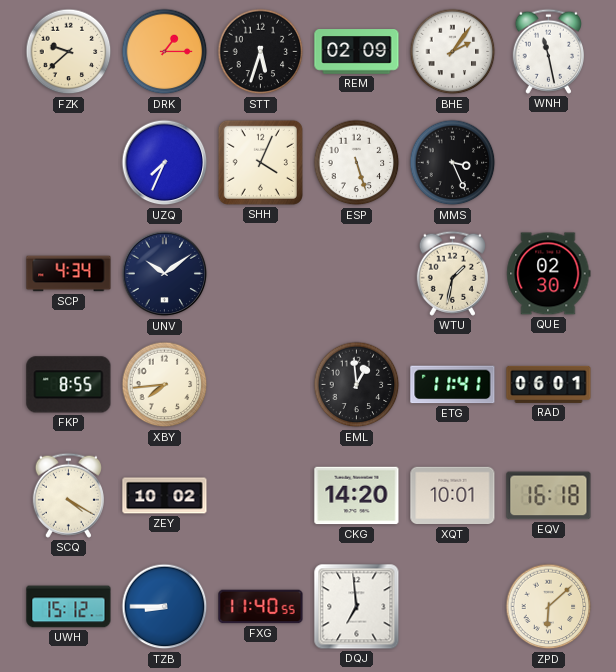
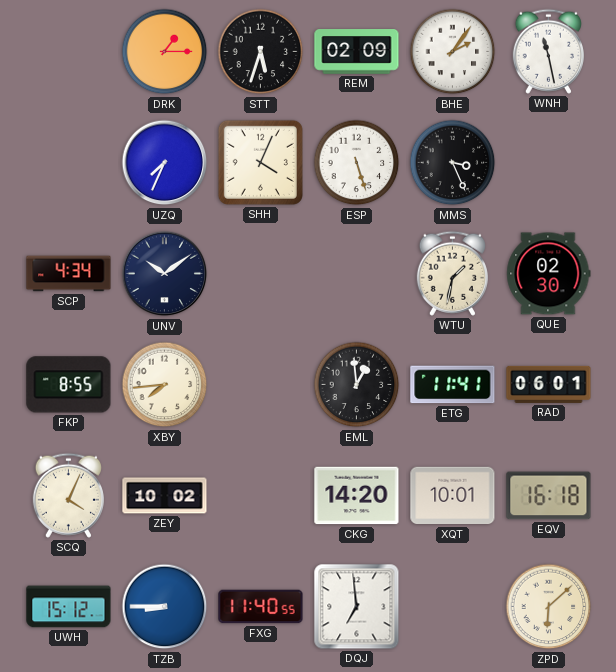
FZK: 9:38 -> none
SCQ: 4:20 -> 4:04
